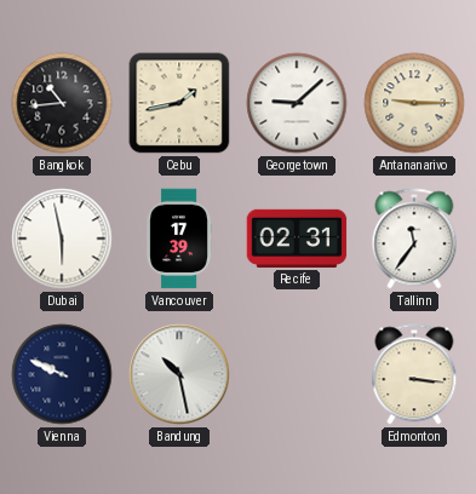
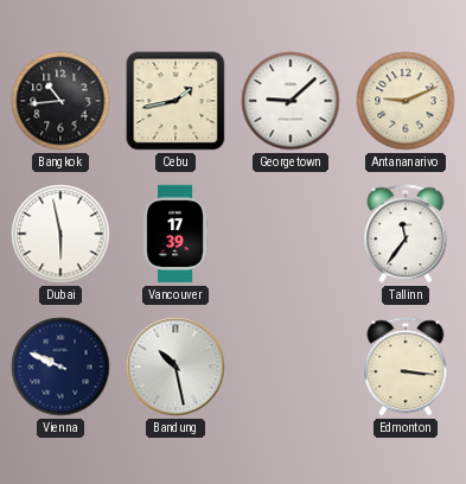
Antananarivo: 9:15 -> 9:11
Recife: 02:31 -> none
